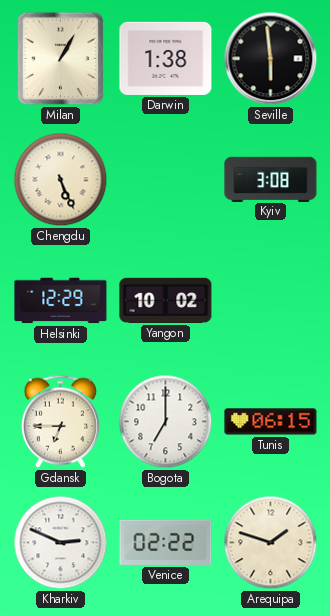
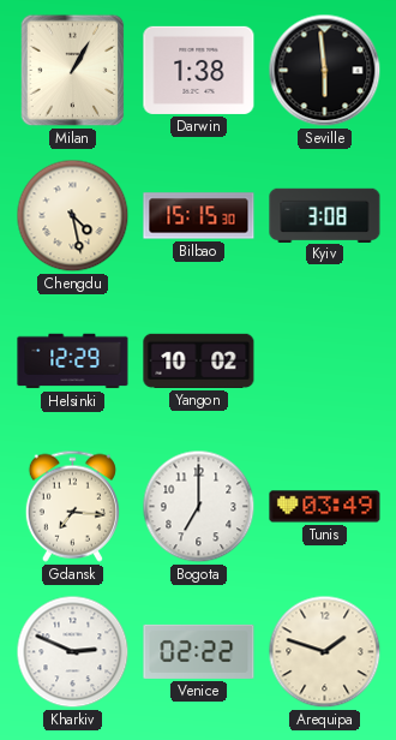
Chengdu: 5:26 -> 4:28
Bilbao: none -> 15:15
Gdansk: 6:45 -> 7:16
Tunis: 06:15 -> 03:49
